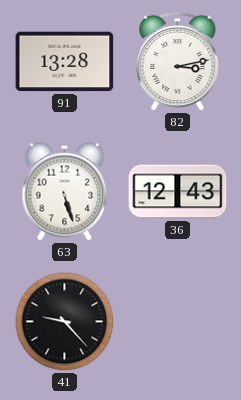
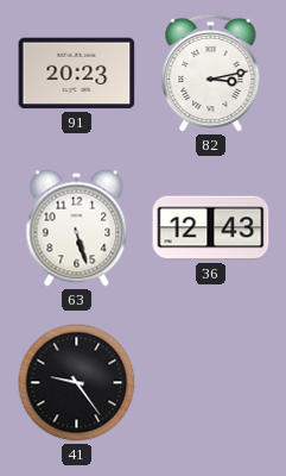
91: 13:28 -> 20:23
41: 9:23 -> 9:24
